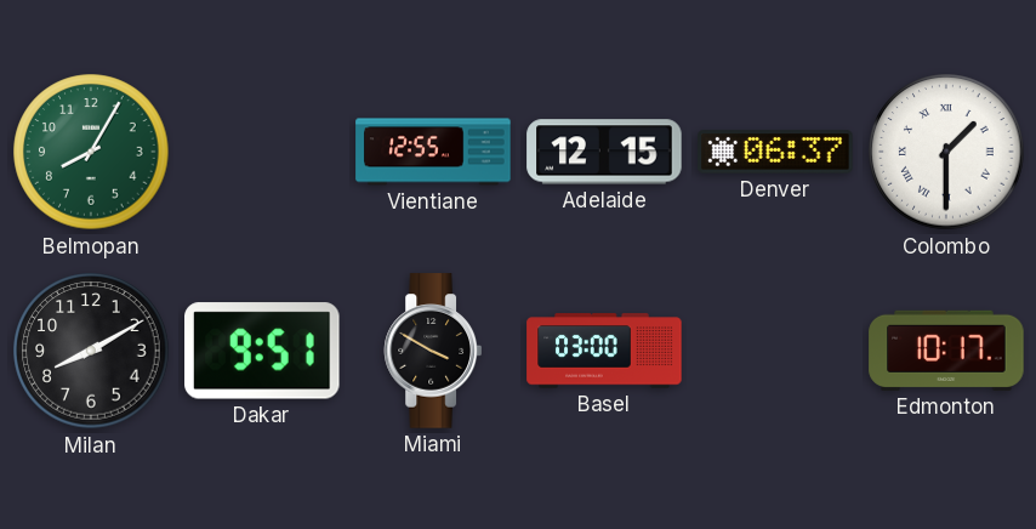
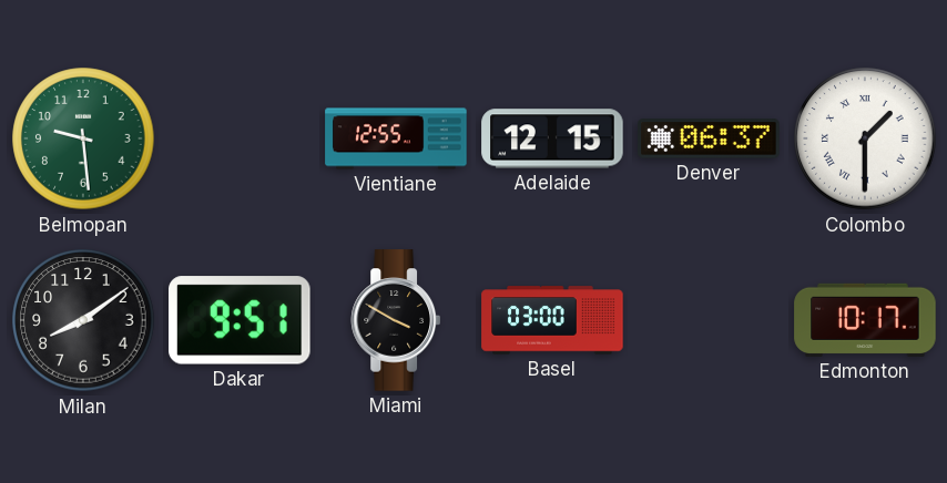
Belmopan: 8:05 -> 9:29
Milan: 8:10 -> 8:09
